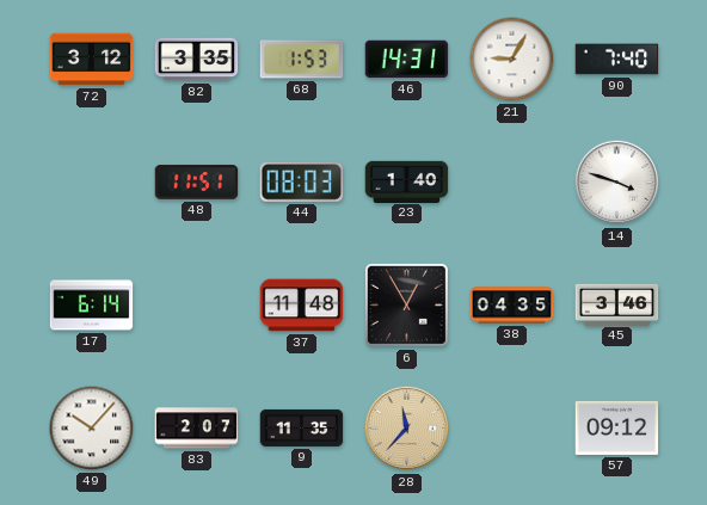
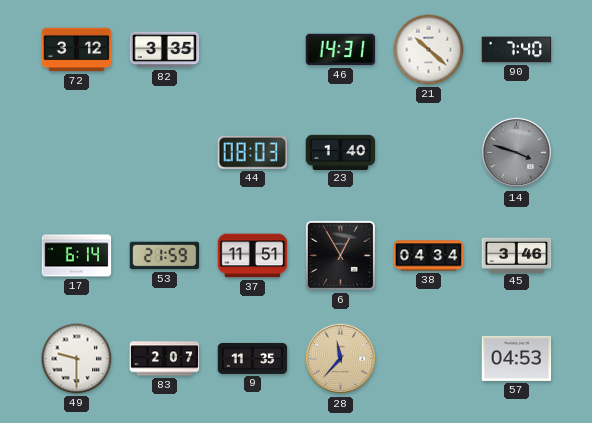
68: 1:53 -> none
21: 9:05 -> 10:22
48: 11:51 -> none
14 dial: white -> grey
53: none -> 21:59
37: 11:48 -> 11:51
38: 04:35 -> 04:34
49: 10:07 -> 9:30
57: 09:12 -> 04:53
